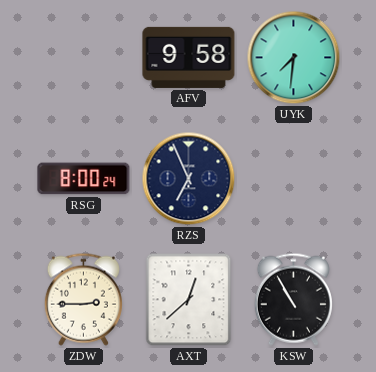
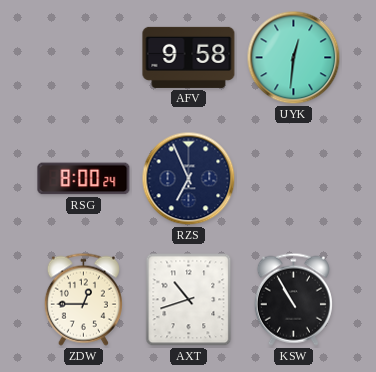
UYK: 7:31 -> 12:31
ZDW: 2:45 -> 12:45
AXT: 12:38 -> 10:42
